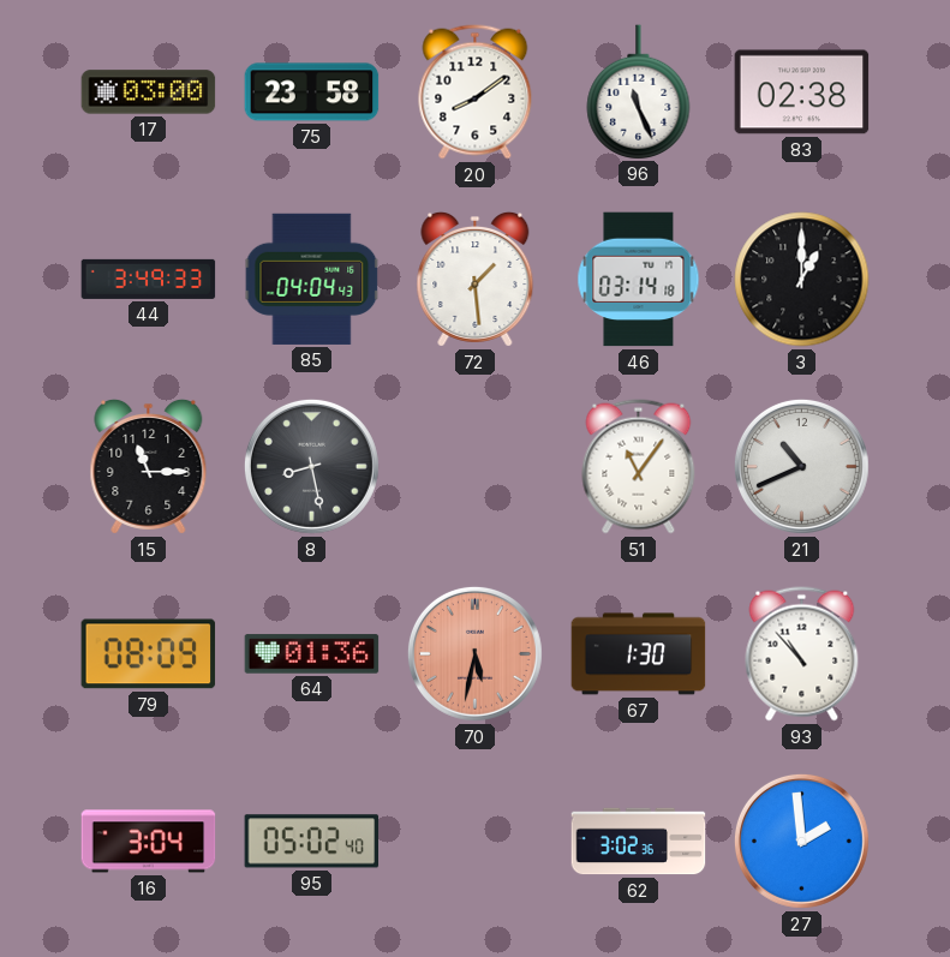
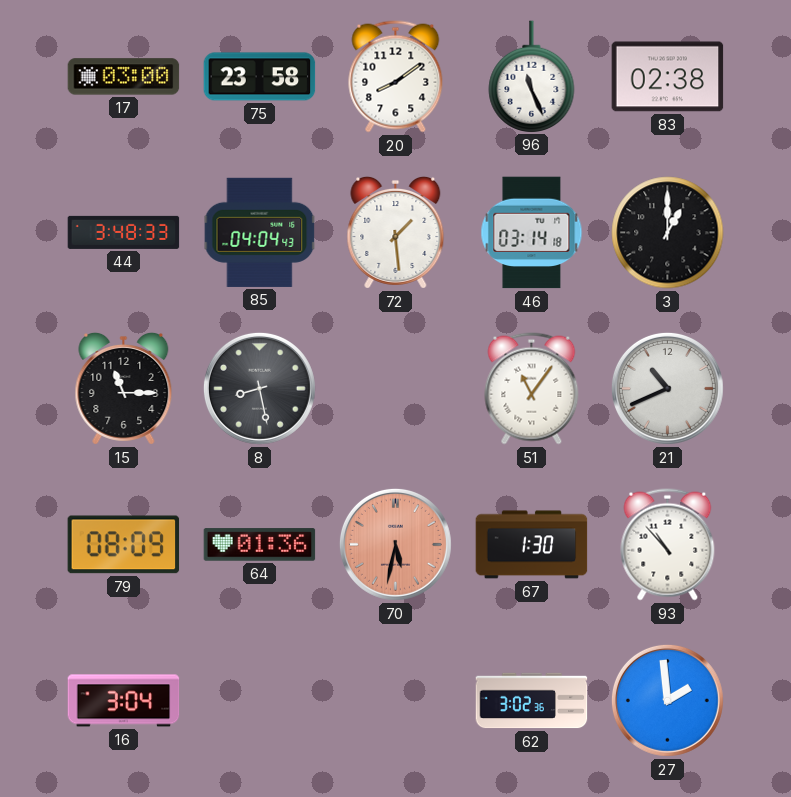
44: 3:49 -> 3:48
95: 05:02 -> none
